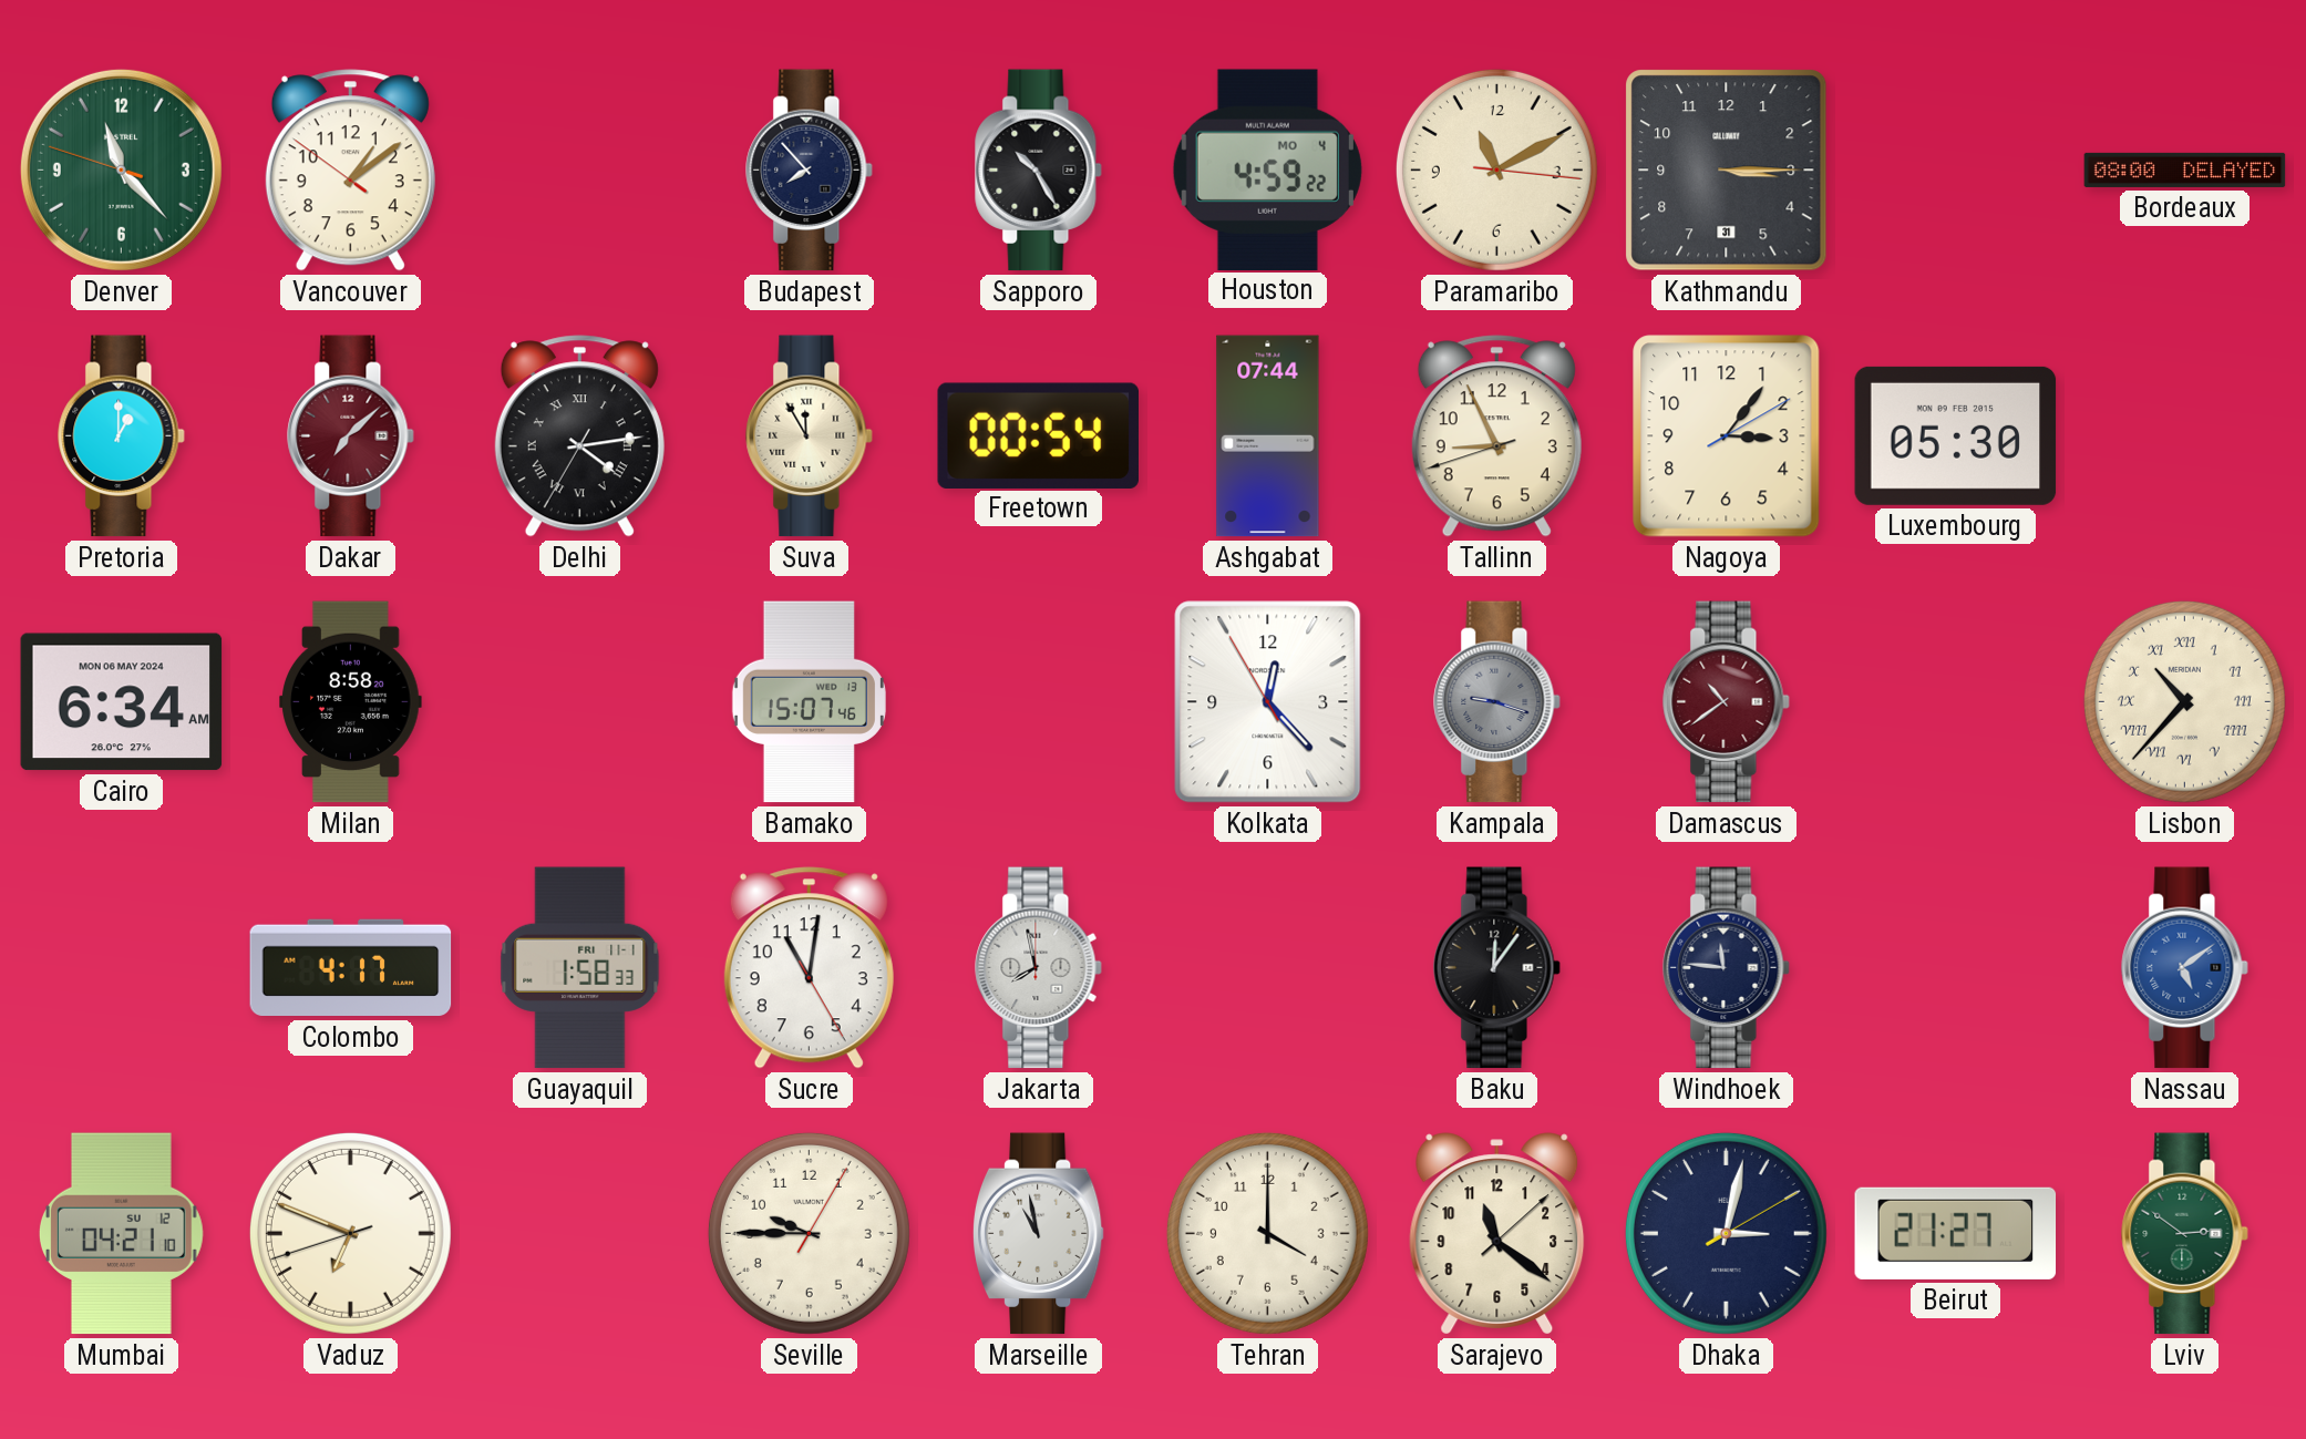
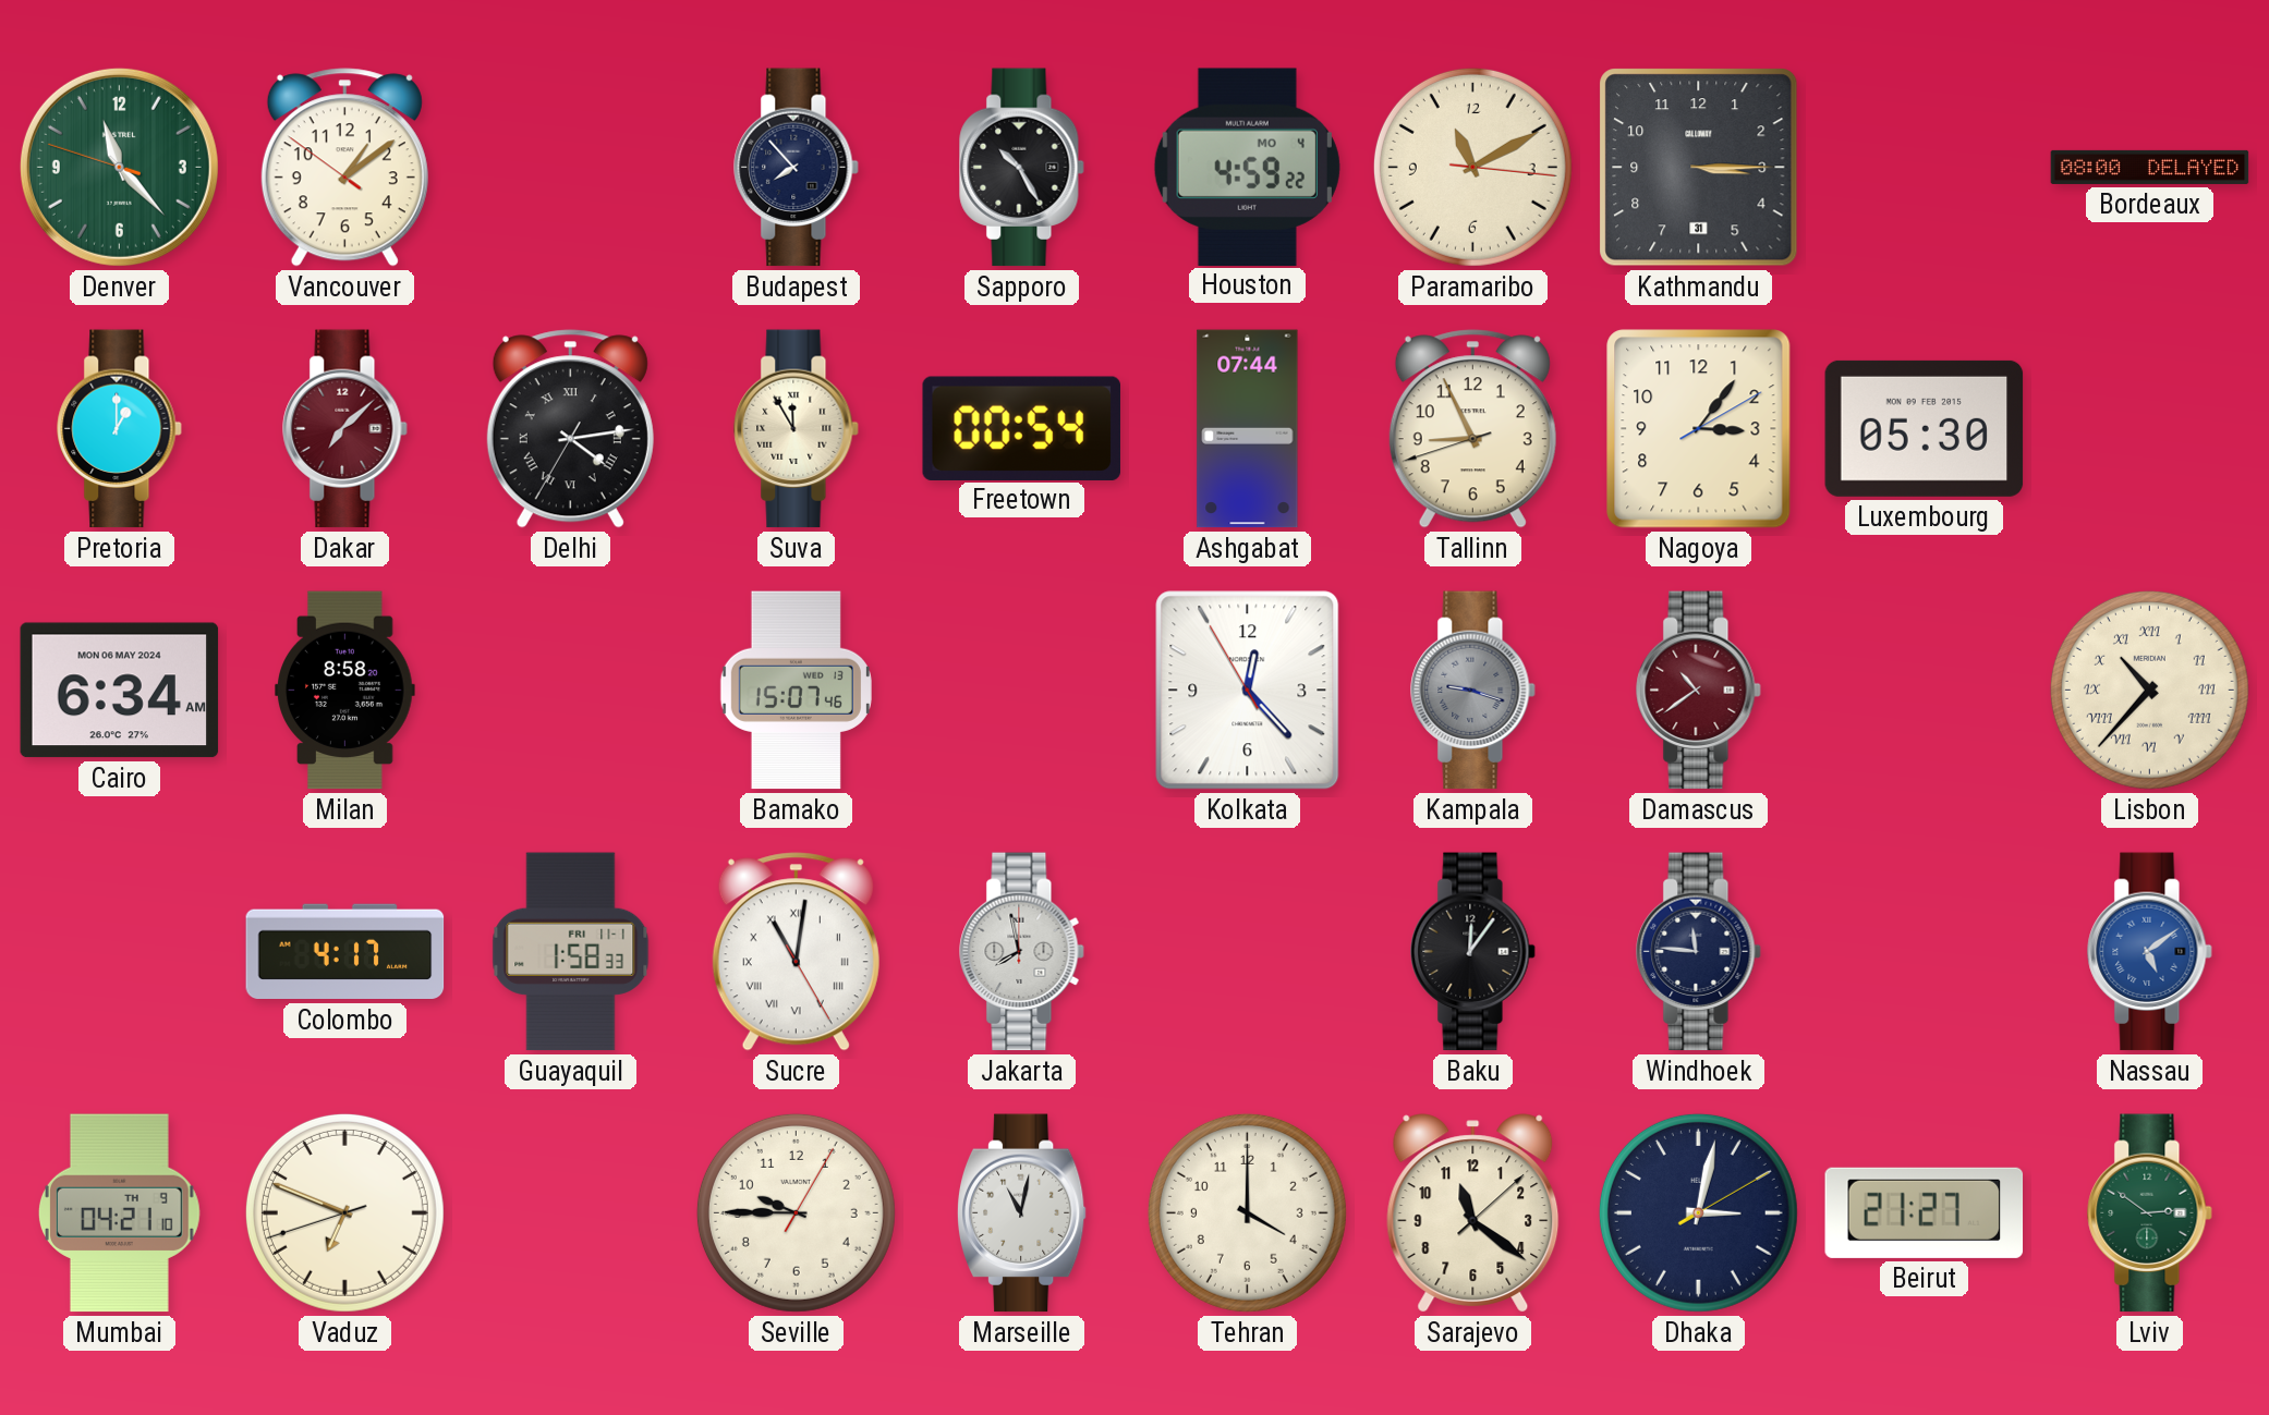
Sucre numerals: Arabic -> Roman
Mumbai date: SU 12 -> TH 9
Marseille: 10:58 -> 11:02
